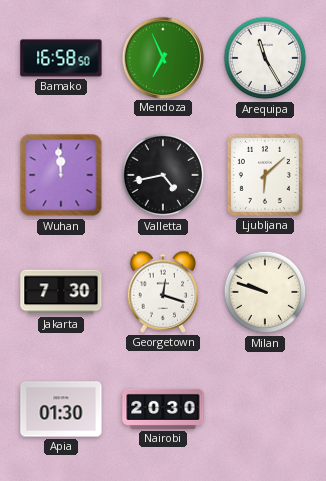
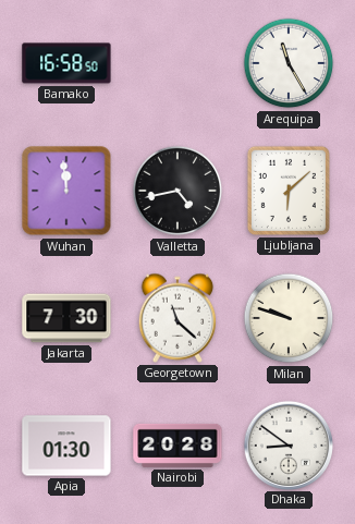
Mendoza: 6:56 -> none
Georgetown: 12:18 -> 11:22
Nairobi: 20:30 -> 20:28
Dhaka: none -> 8:51
